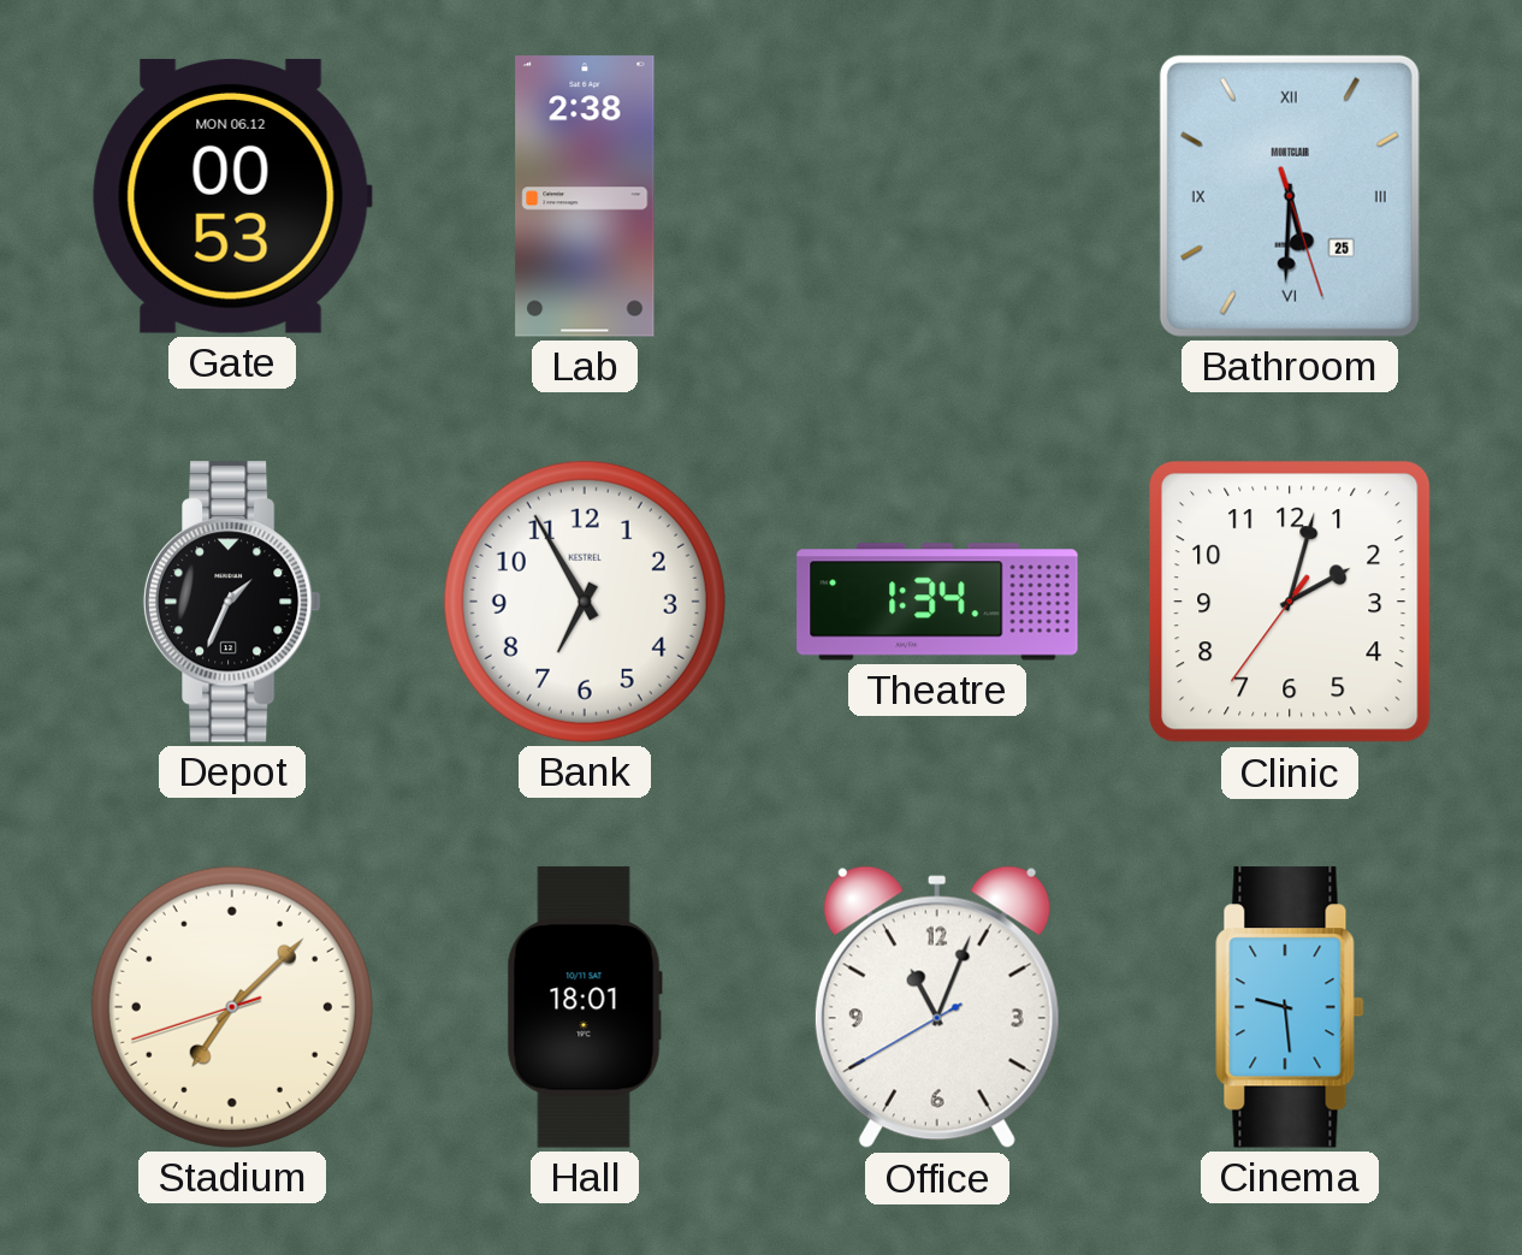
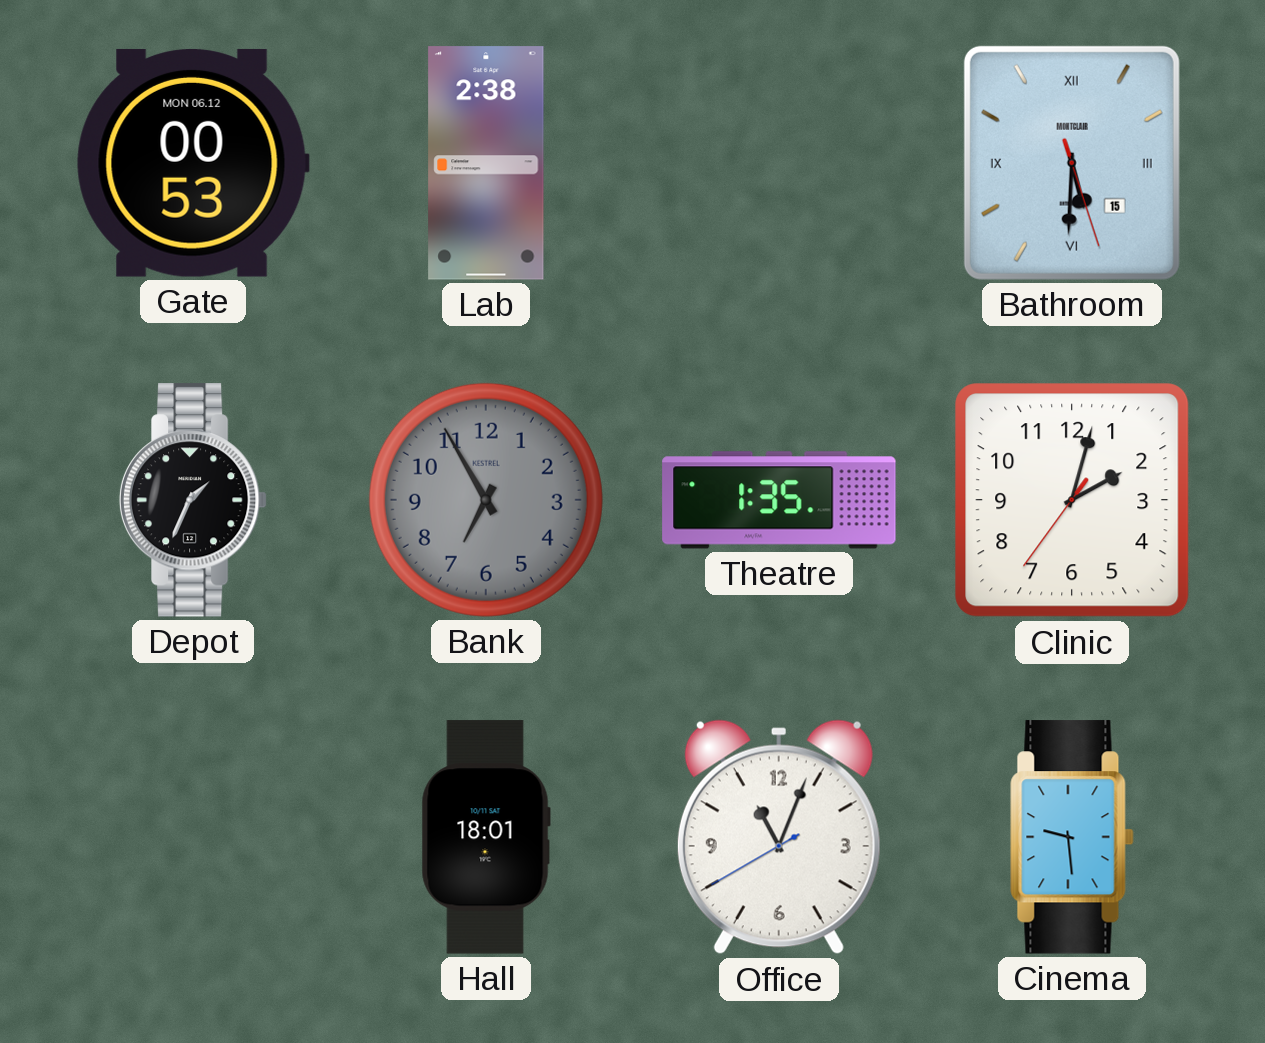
Bathroom date: 25 -> 15
Bank dial: white -> grey
Theatre: 1:34 -> 1:35
Stadium: 7:07 -> none
